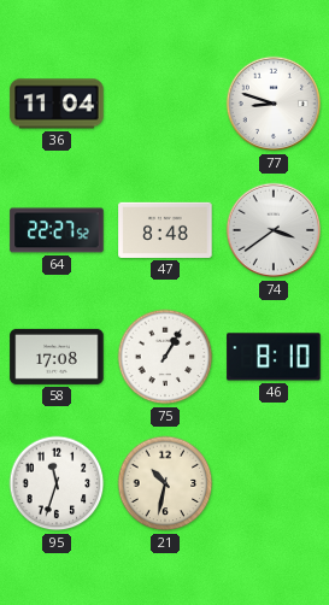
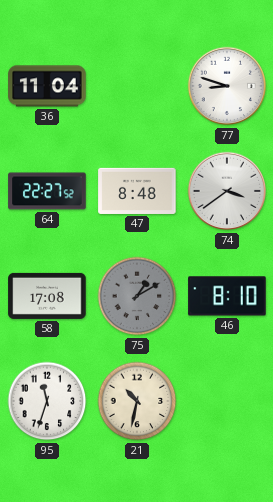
75: 1:05 -> 1:10
75 dial: white -> grey
